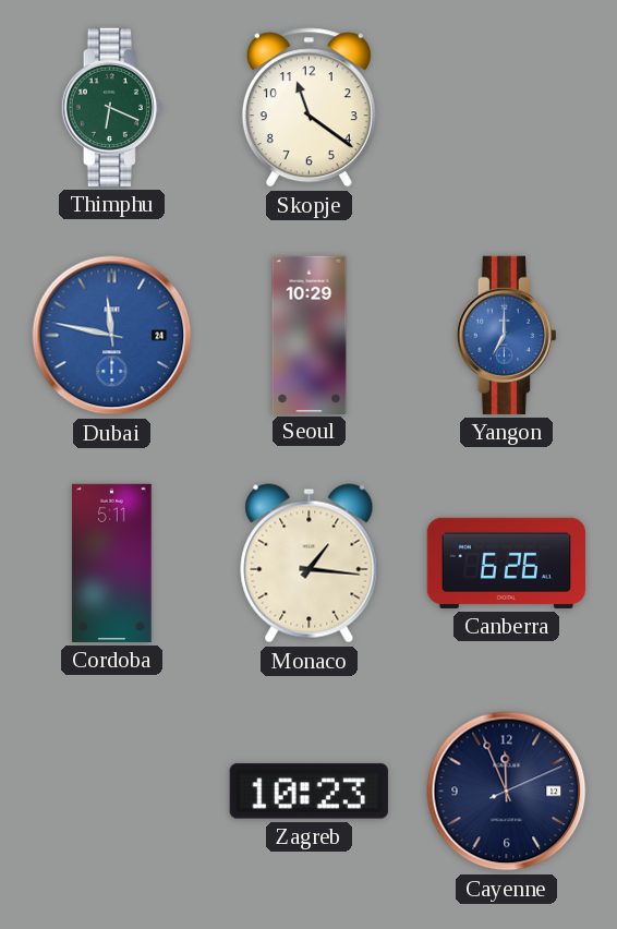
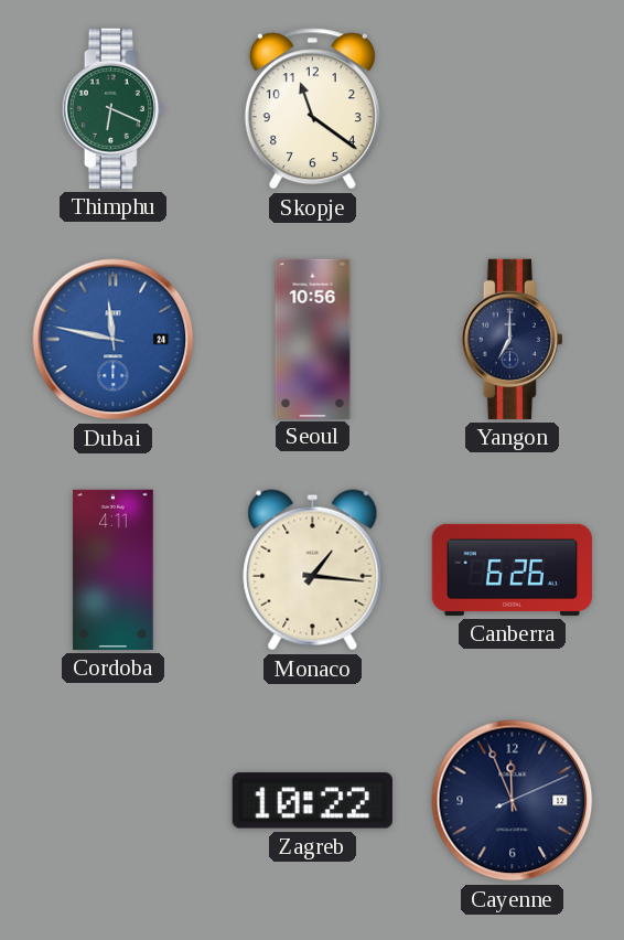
Seoul: 10:29 -> 10:56
Yangon dial: blue -> navy
Cordoba: 5:11 -> 4:11
Zagreb: 10:23 -> 10:22
